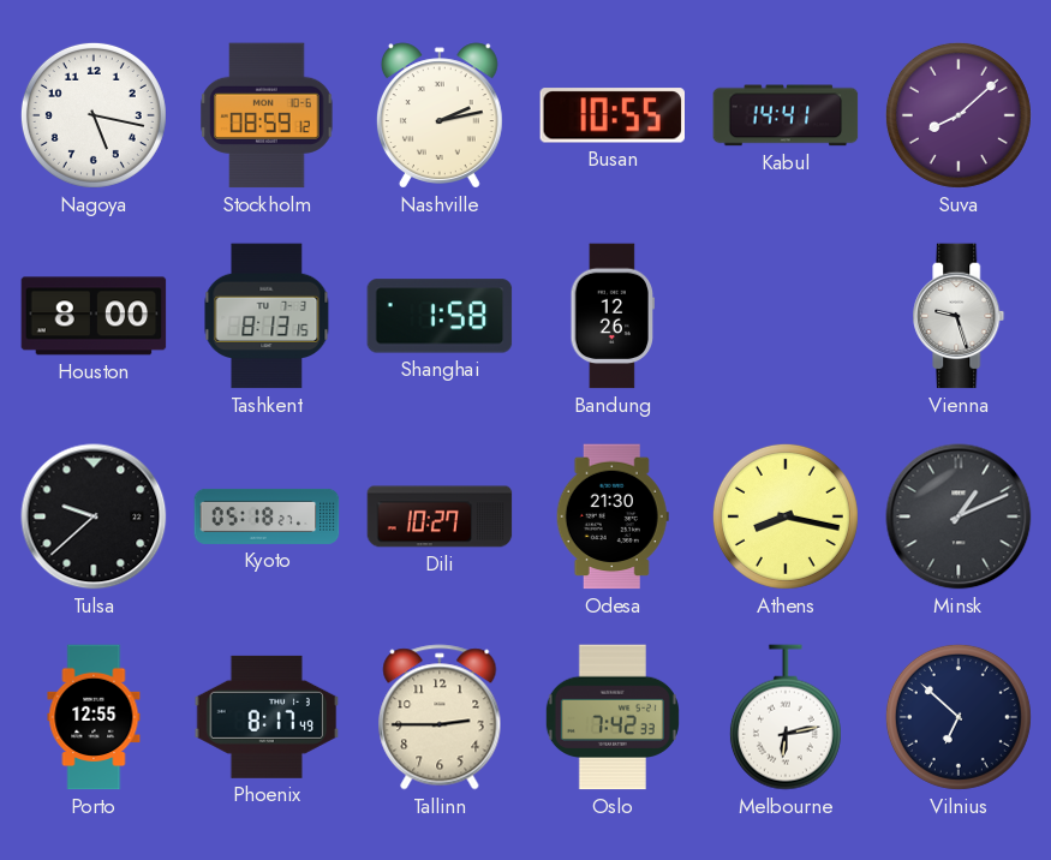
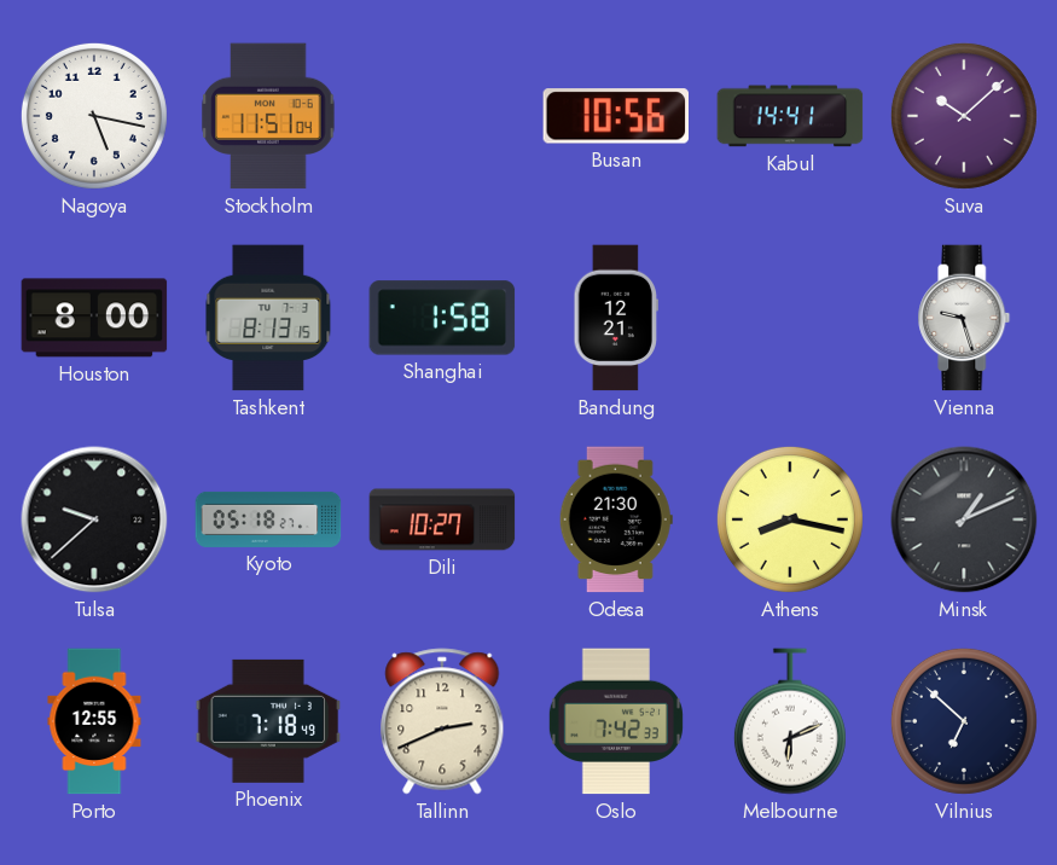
Stockholm: 08:59 -> 11:51
Nashville: 2:13 -> none
Busan: 10:55 -> 10:56
Suva: 8:08 -> 10:08
Bandung: 12:26 -> 12:21
Phoenix: 8:17 -> 7:18
Tallinn: 2:45 -> 2:41
Melbourne: 6:13 -> 6:11
